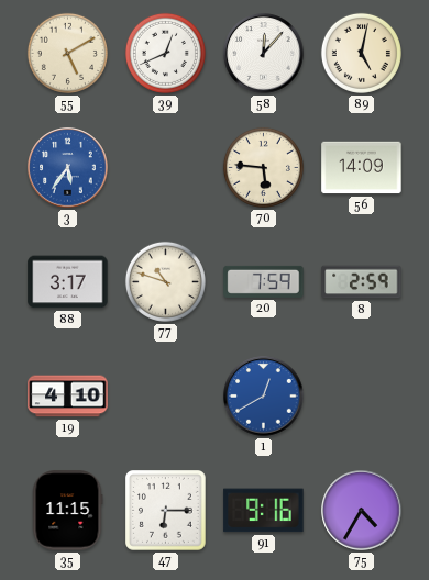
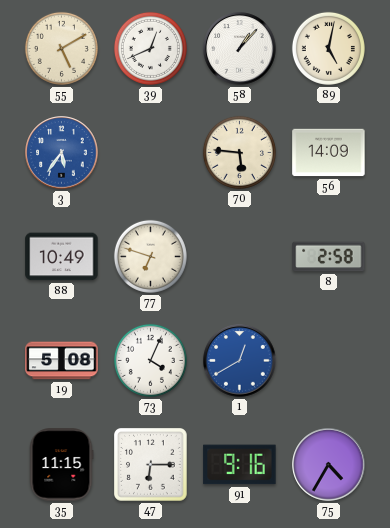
58: 12:07 -> 1:07
88: 3:17 -> 10:49
77: 10:48 -> 6:48
20: 7:59 -> none
8: 2:59 -> 2:58
19: 4:10 -> 5:08
73: none -> 4:04
